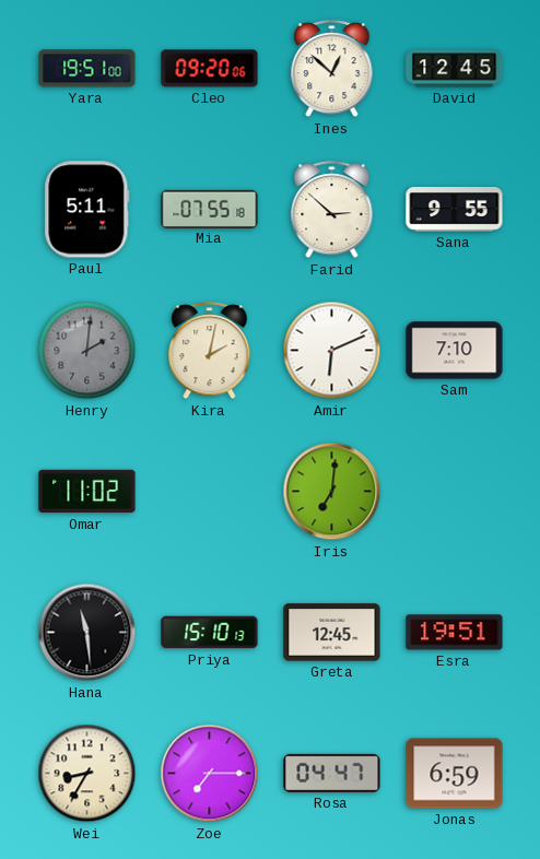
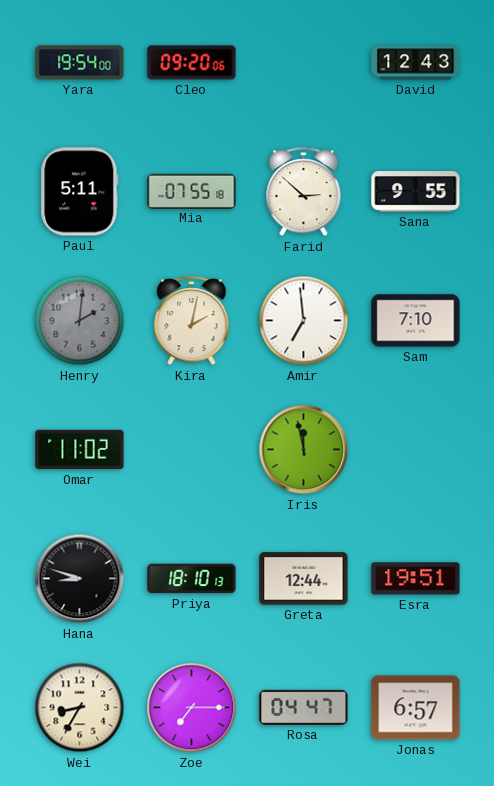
Yara: 19:51 -> 19:54
Ines: 12:52 -> none
David: 12:45 -> 12:43
Amir: 6:11 -> 6:59
Iris: 7:01 -> 11:58
Hana: 11:29 -> 8:48
Priya: 15:10 -> 18:10
Greta: 12:45 -> 12:44
Jonas: 6:59 -> 6:57
